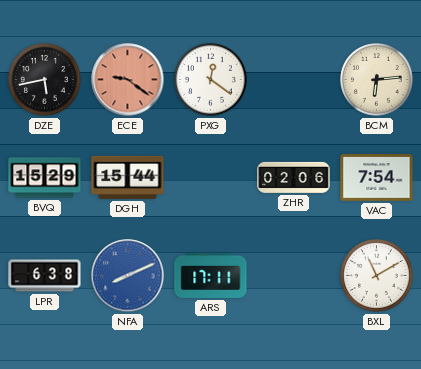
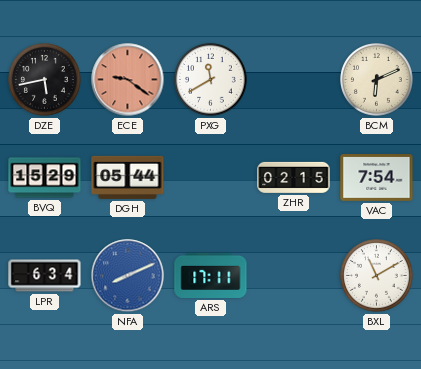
PXG: 12:21 -> 11:40
BCM: 6:14 -> 6:11
DGH: 15:44 -> 05:44
ZHR: 02:06 -> 02:15
LPR: 6:38 -> 6:34
